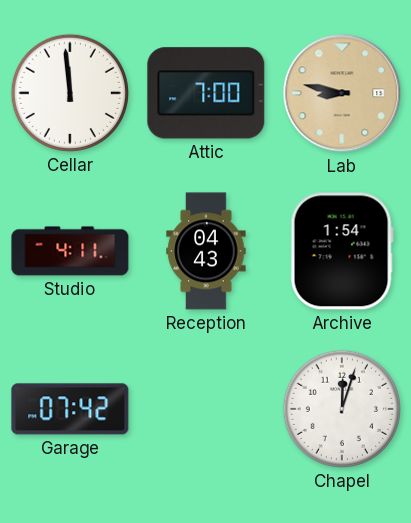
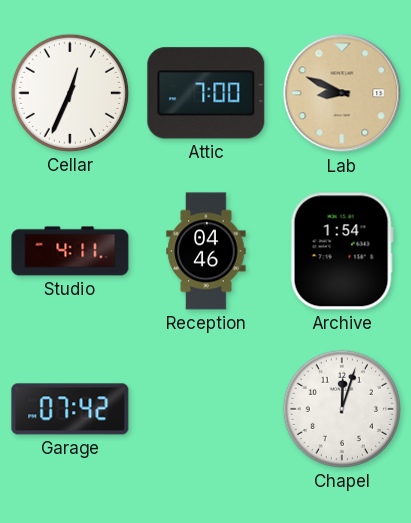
Cellar: 11:59 -> 12:34
Lab: 8:47 -> 8:49
Reception: 04:43 -> 04:46
